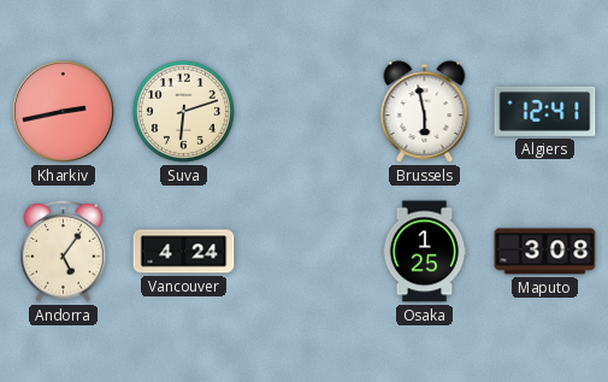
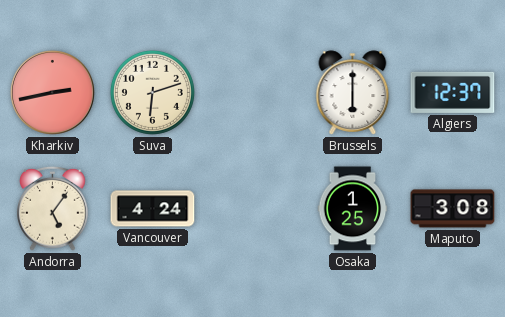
Brussels: 5:58 -> 6:00
Algiers: 12:41 -> 12:37
